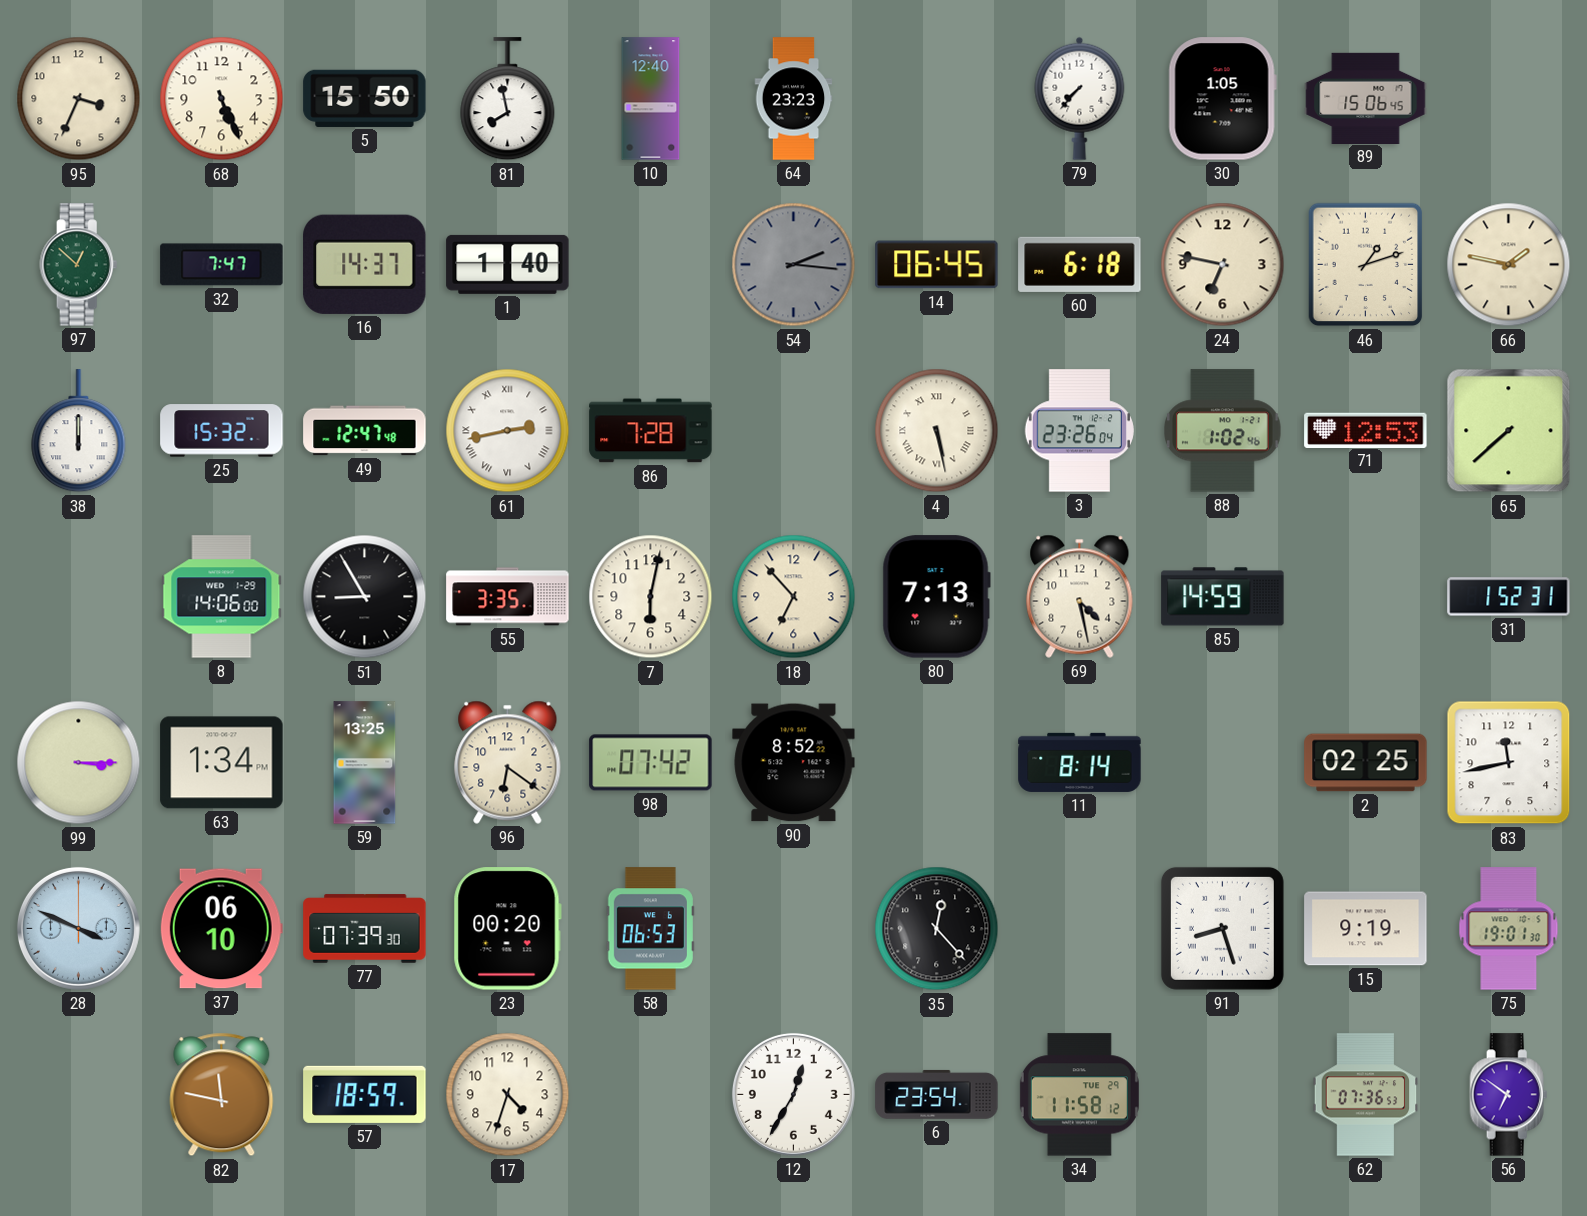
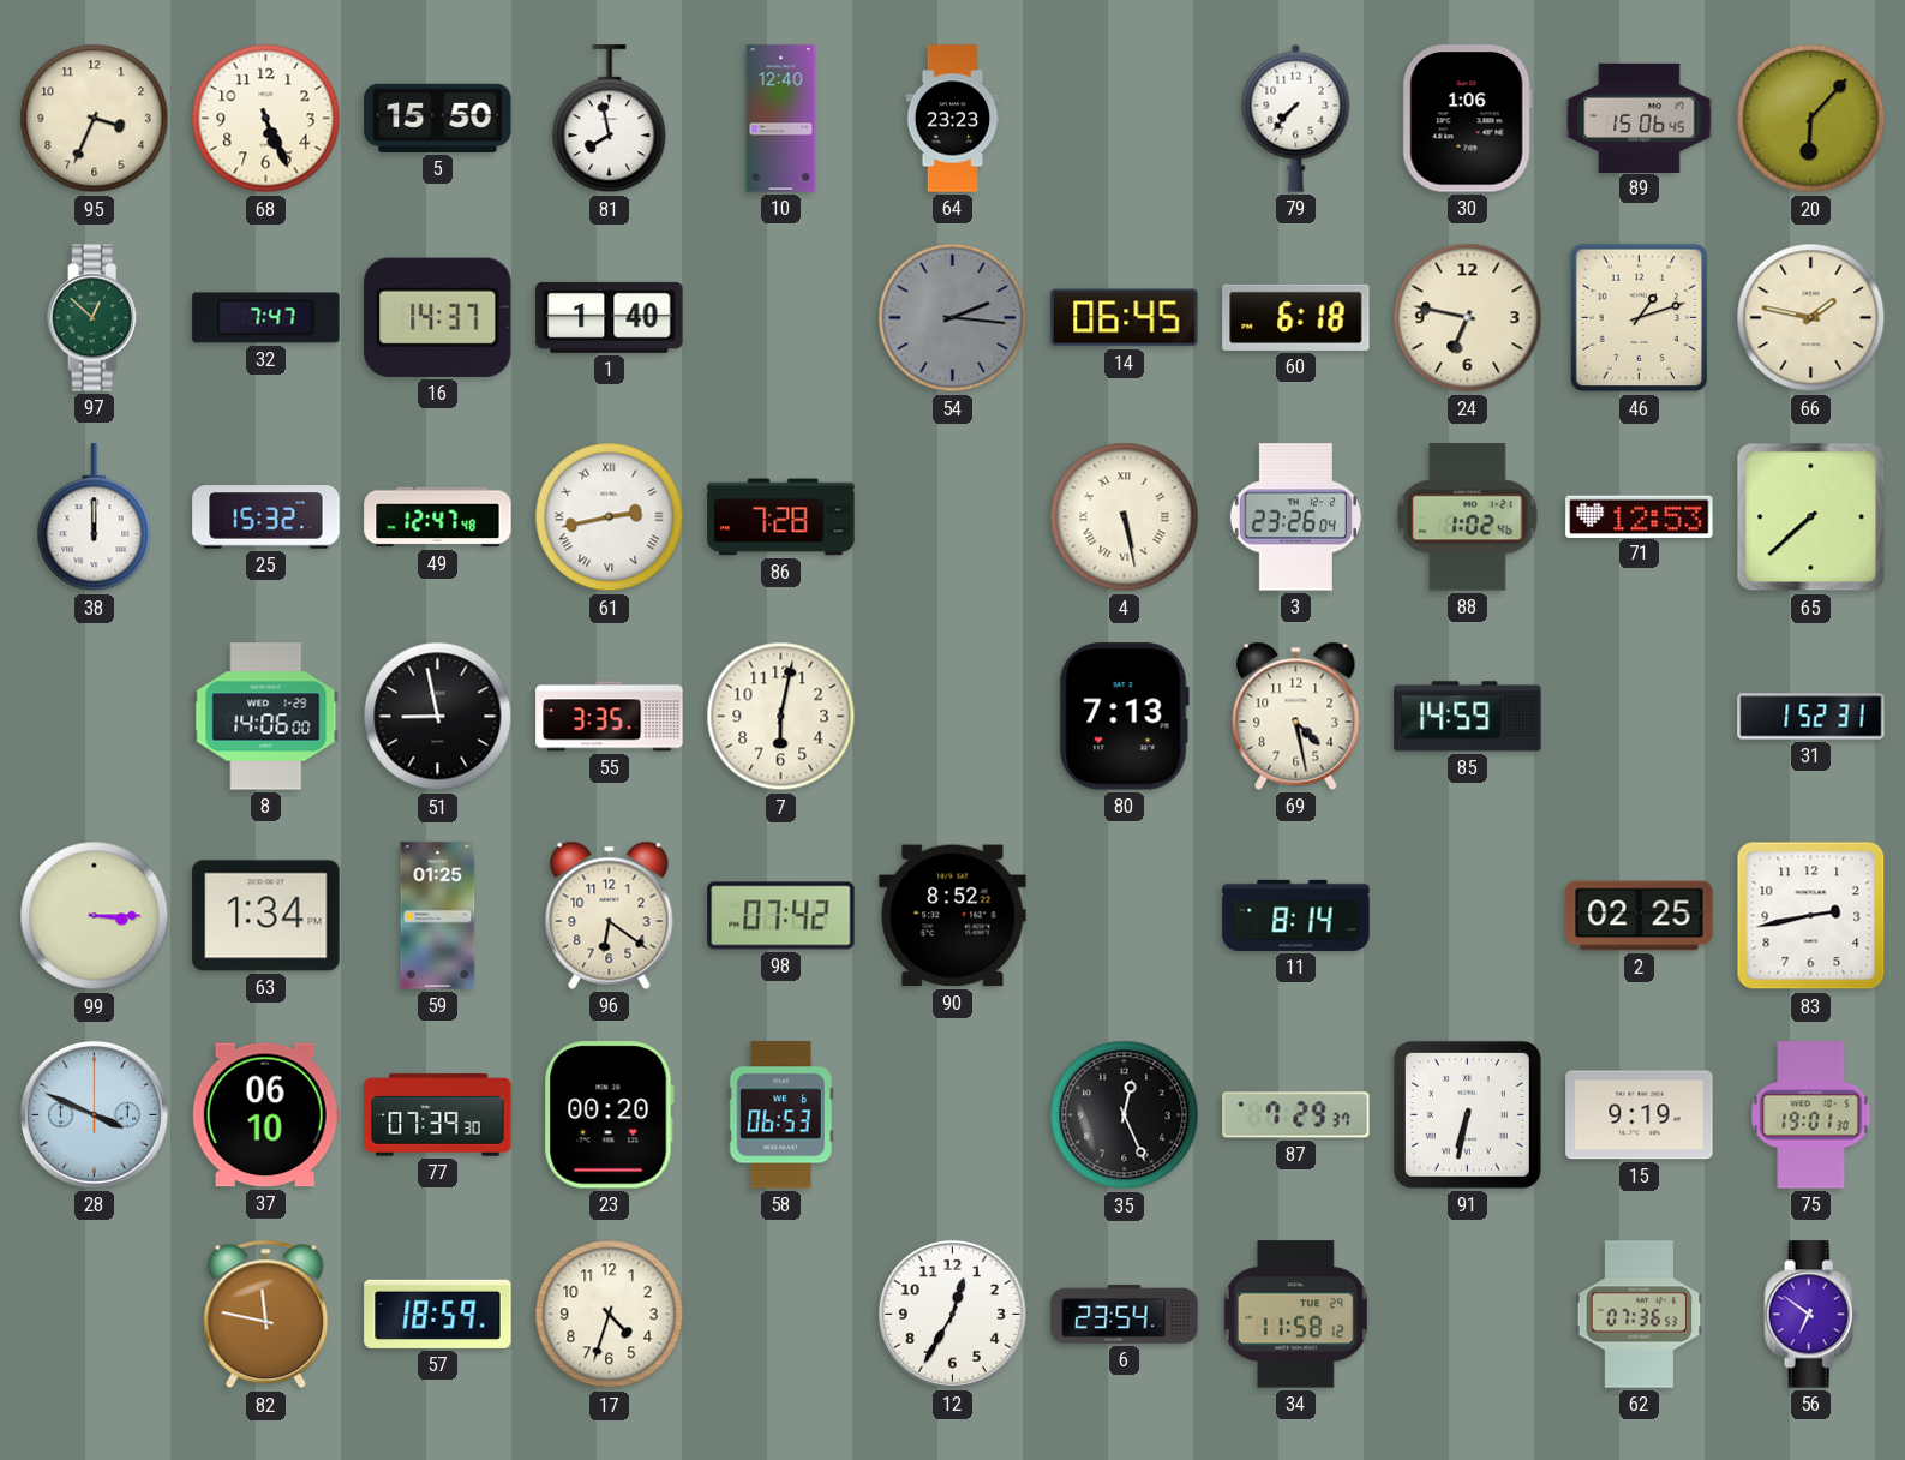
30: 1:05 -> 1:06
20: none -> 6:07
51: 8:55 -> 8:58
18: 6:53 -> none
59: 13:25 -> 01:25
83: 11:43 -> 2:43
35: 12:23 -> 12:26
87: none -> 7:29
91: 8:27 -> 6:32
